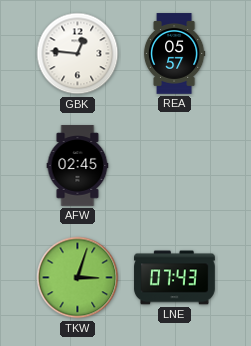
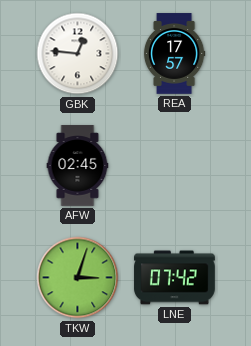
REA: 05:57 -> 17:57
LNE: 07:43 -> 07:42
